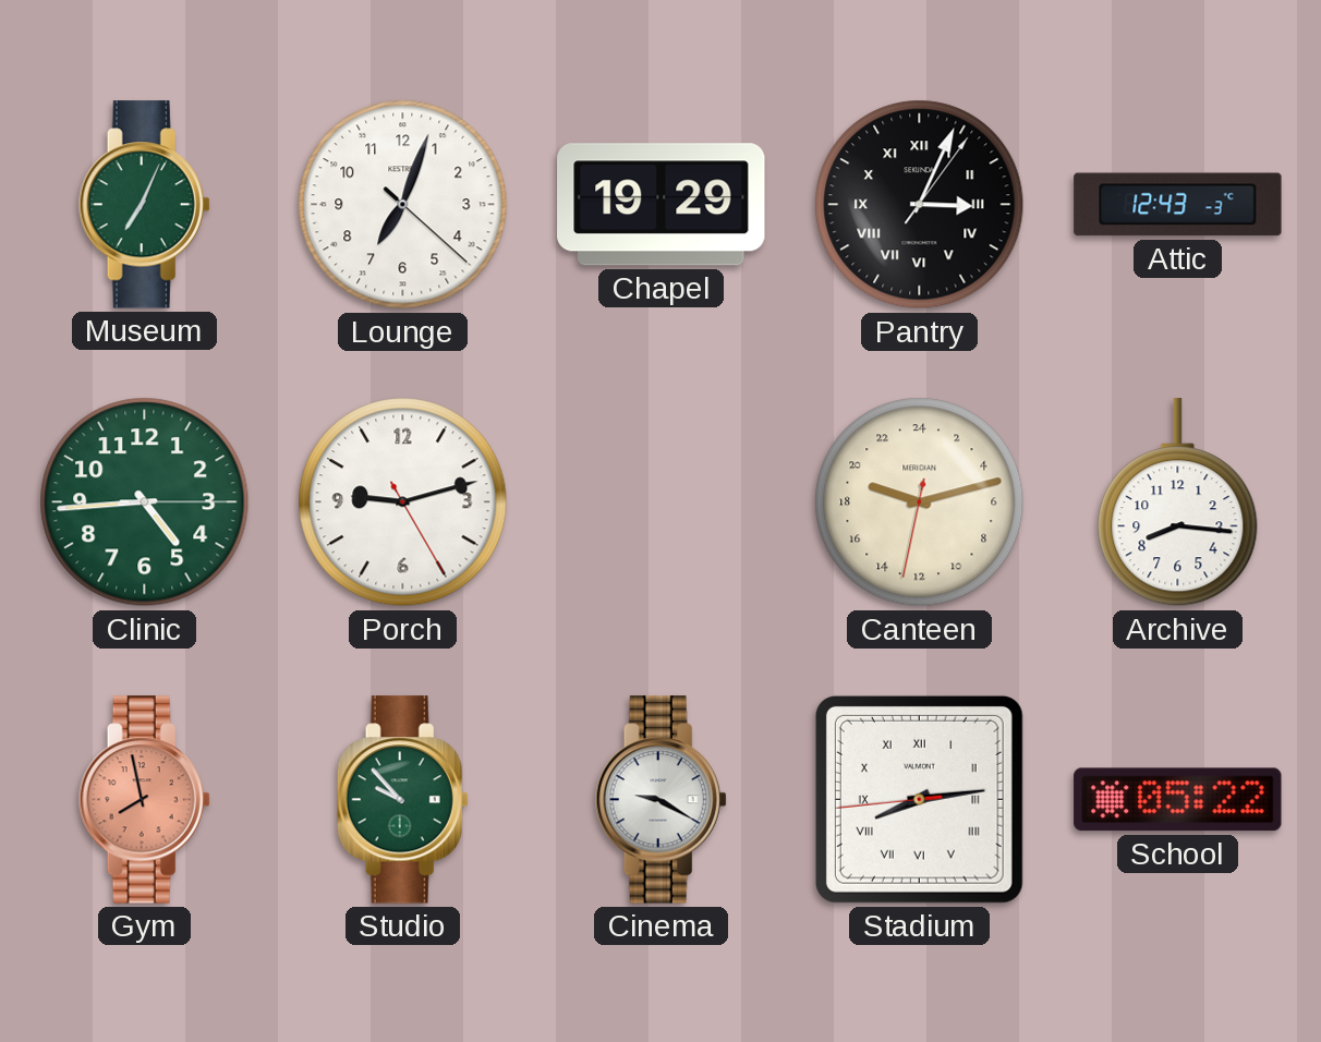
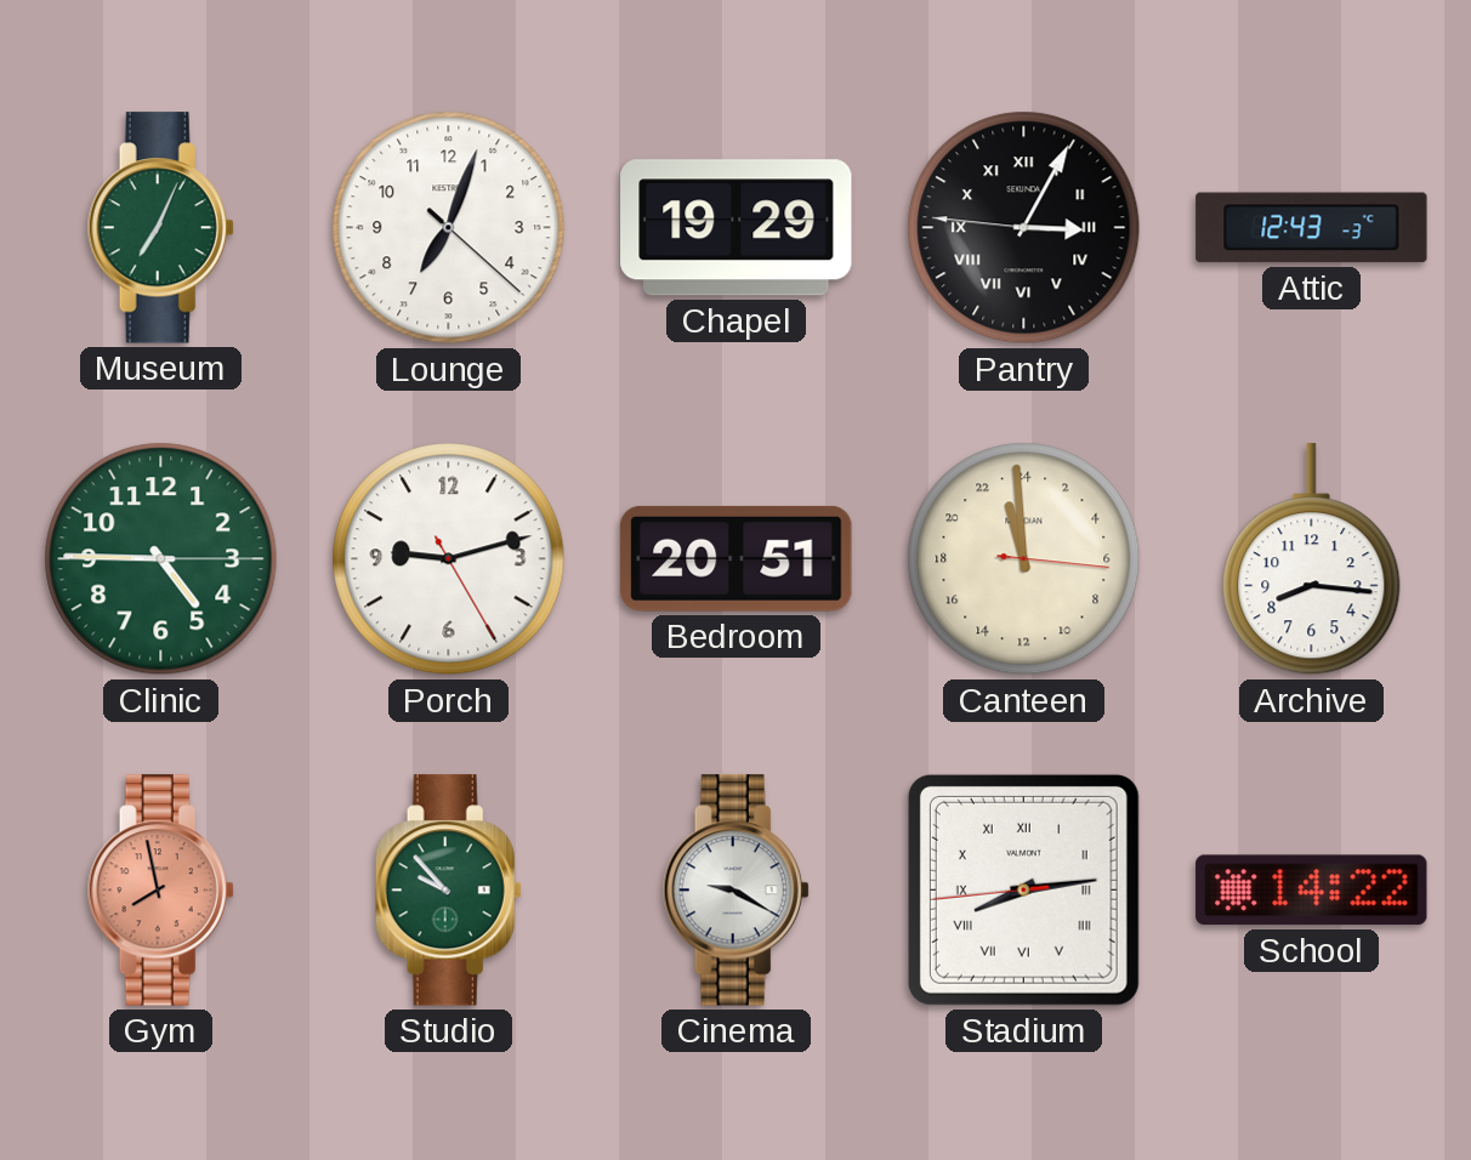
Pantry: 3:04:06 -> 3:04:46
Clinic: 4:44 -> 4:45
Bedroom: none -> 20:51
Canteen: 19:12 -> 22:59
School: 05:22 -> 14:22
